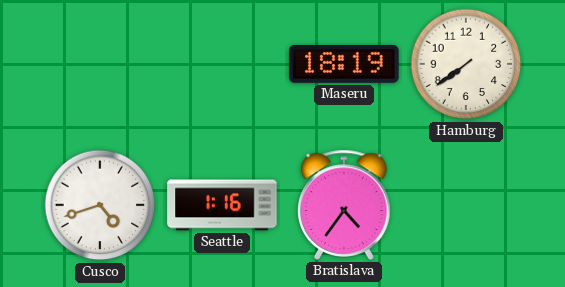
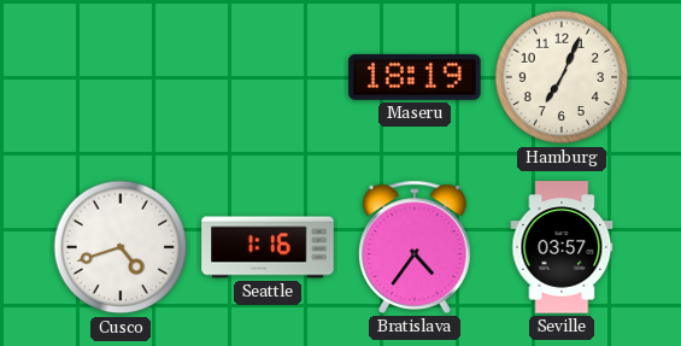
Hamburg: 7:39 -> 7:04
Seville: none -> 03:57
